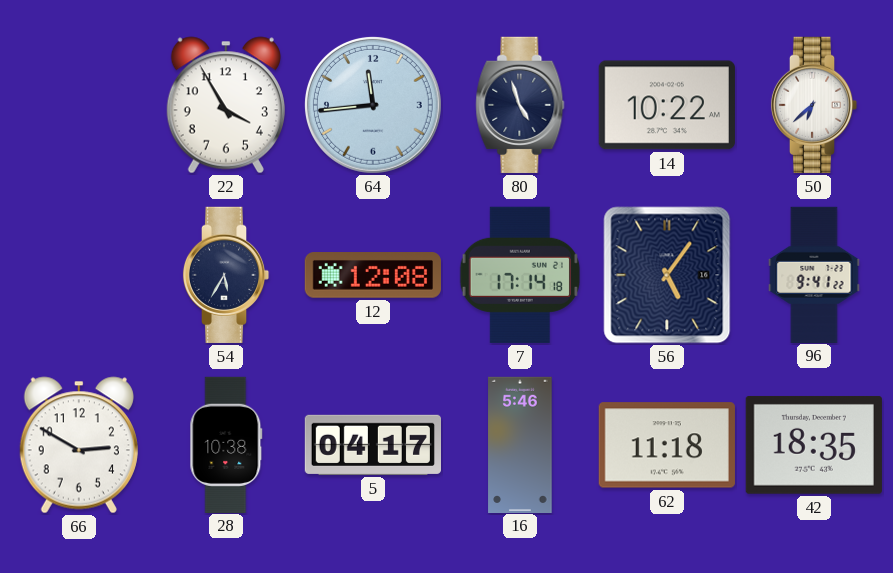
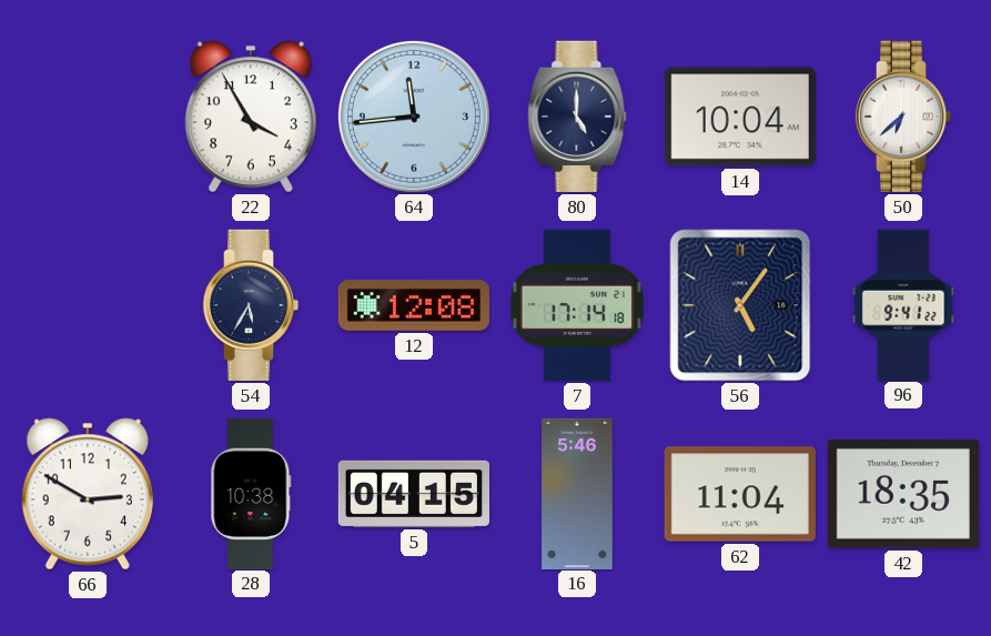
80: 4:57 -> 5:00
14: 10:22 -> 10:04
5: 04:17 -> 04:15
62: 11:18 -> 11:04
